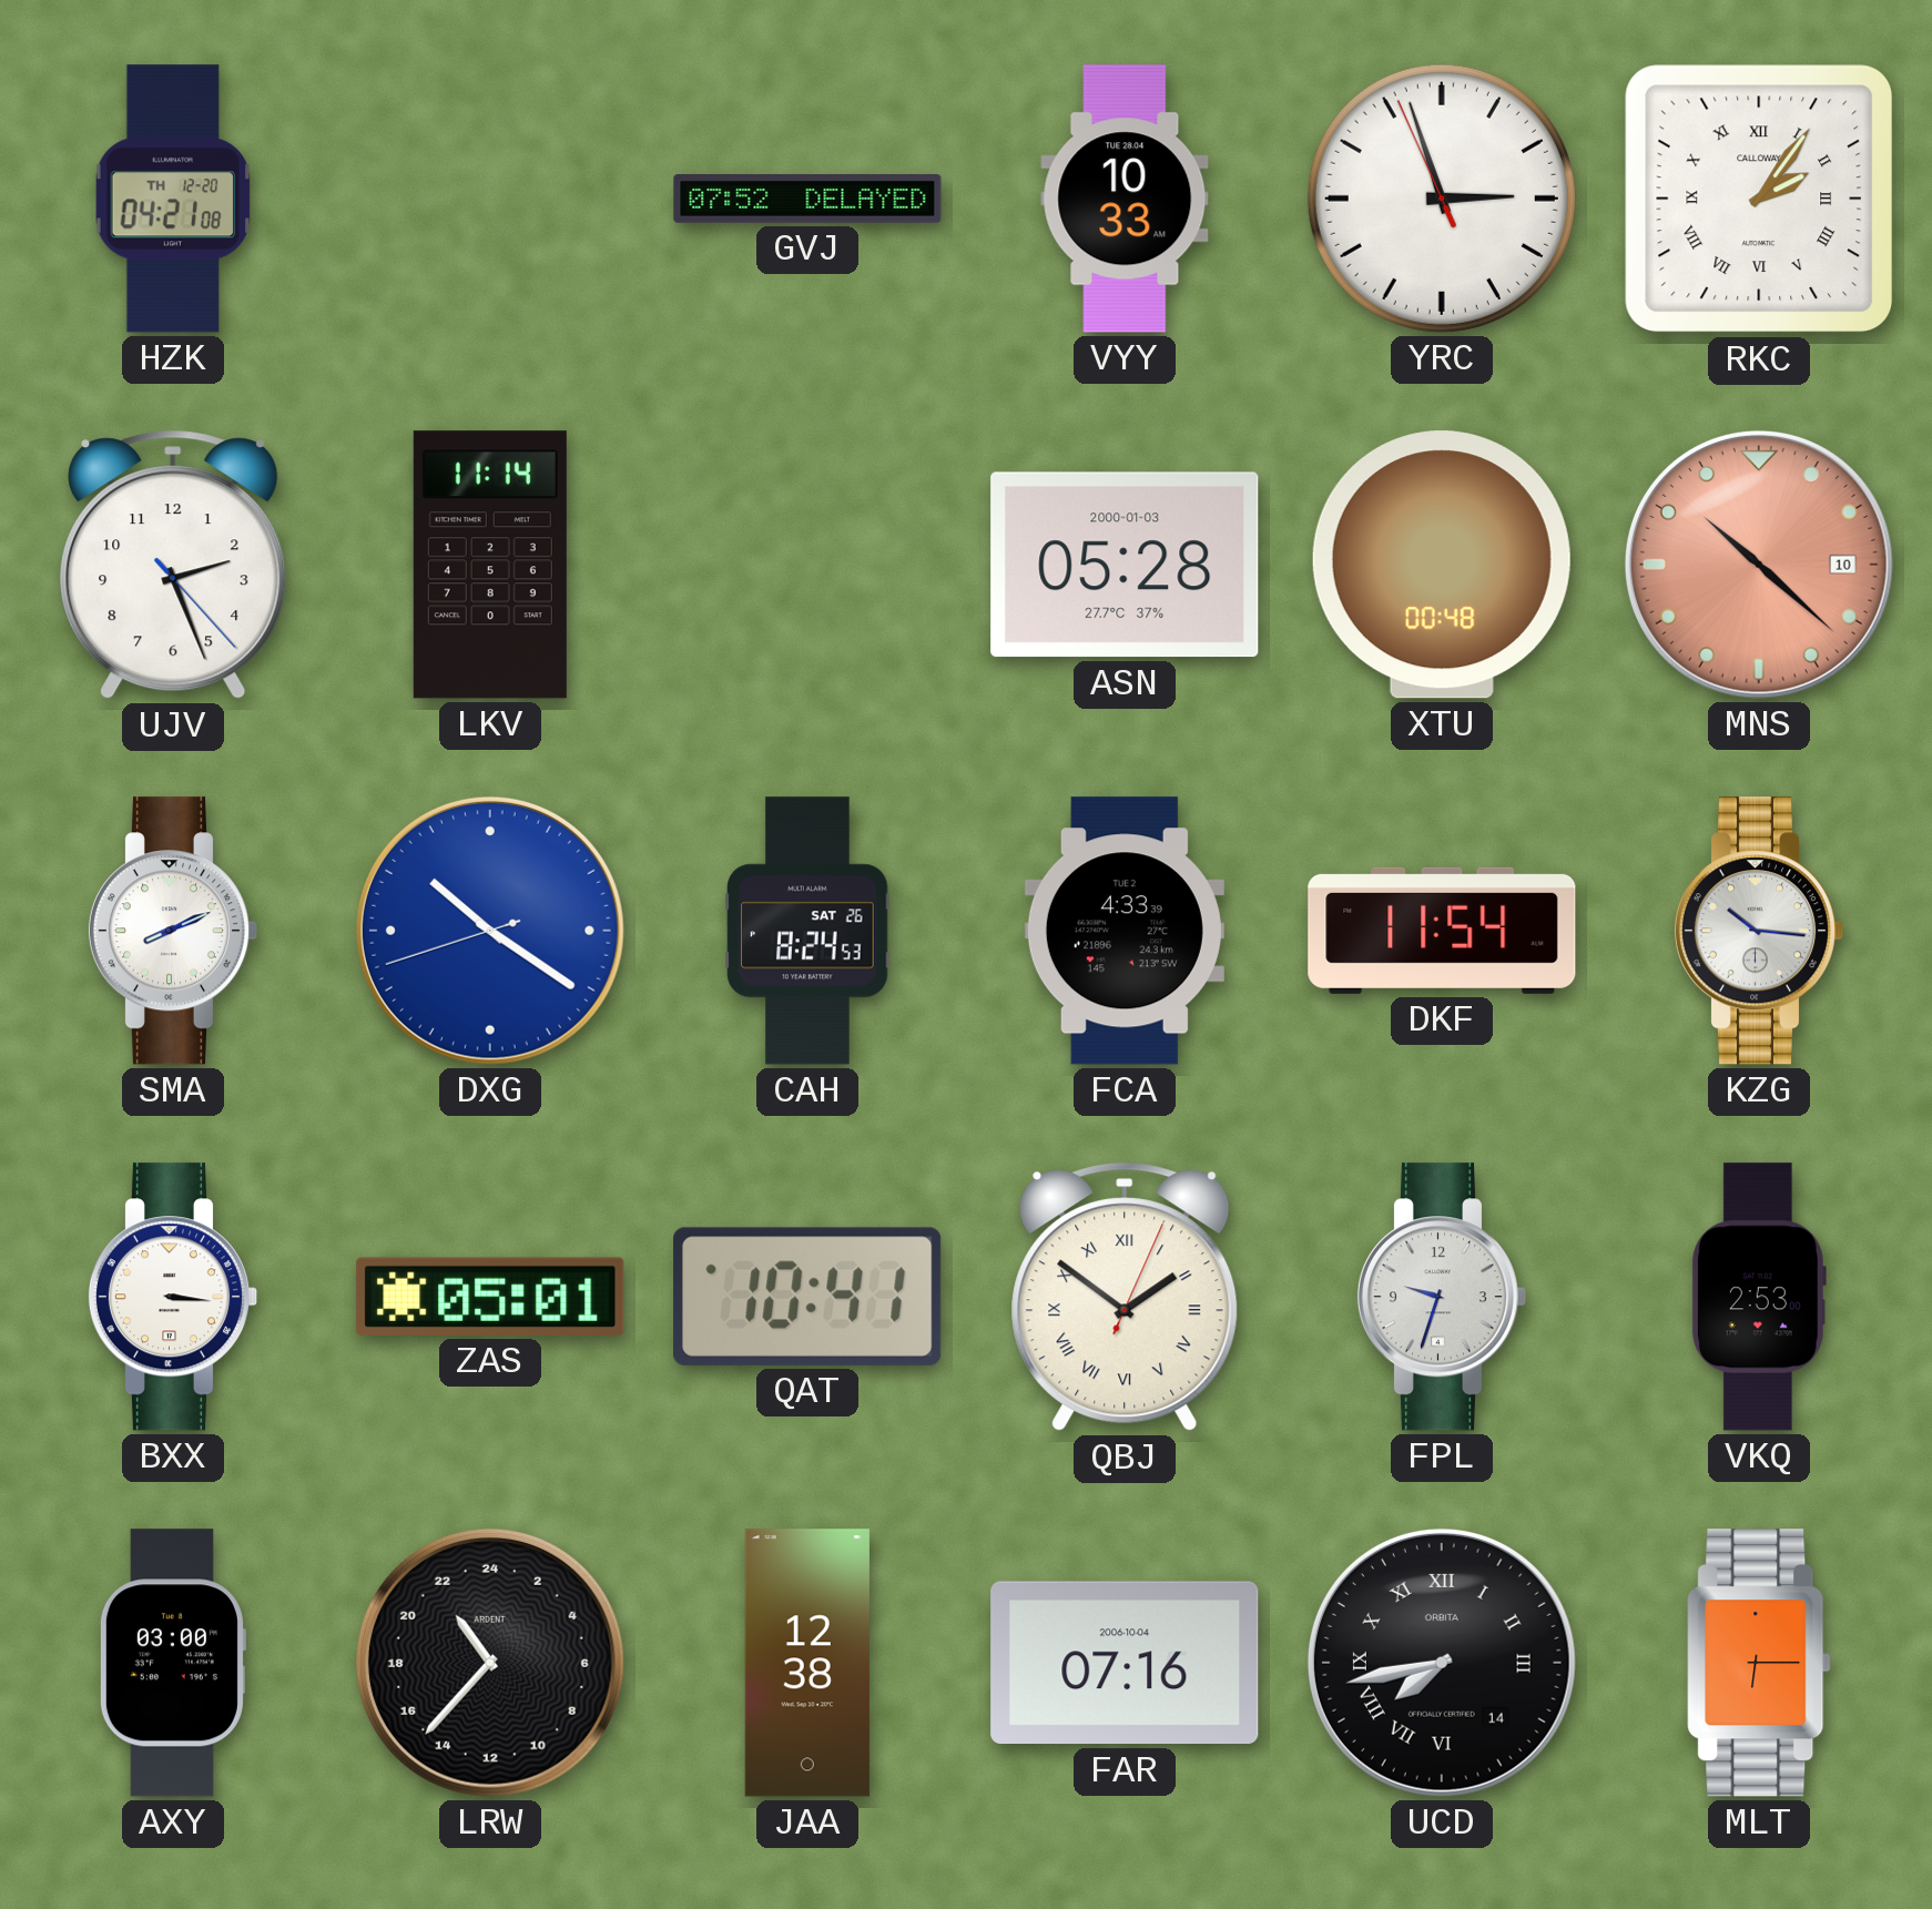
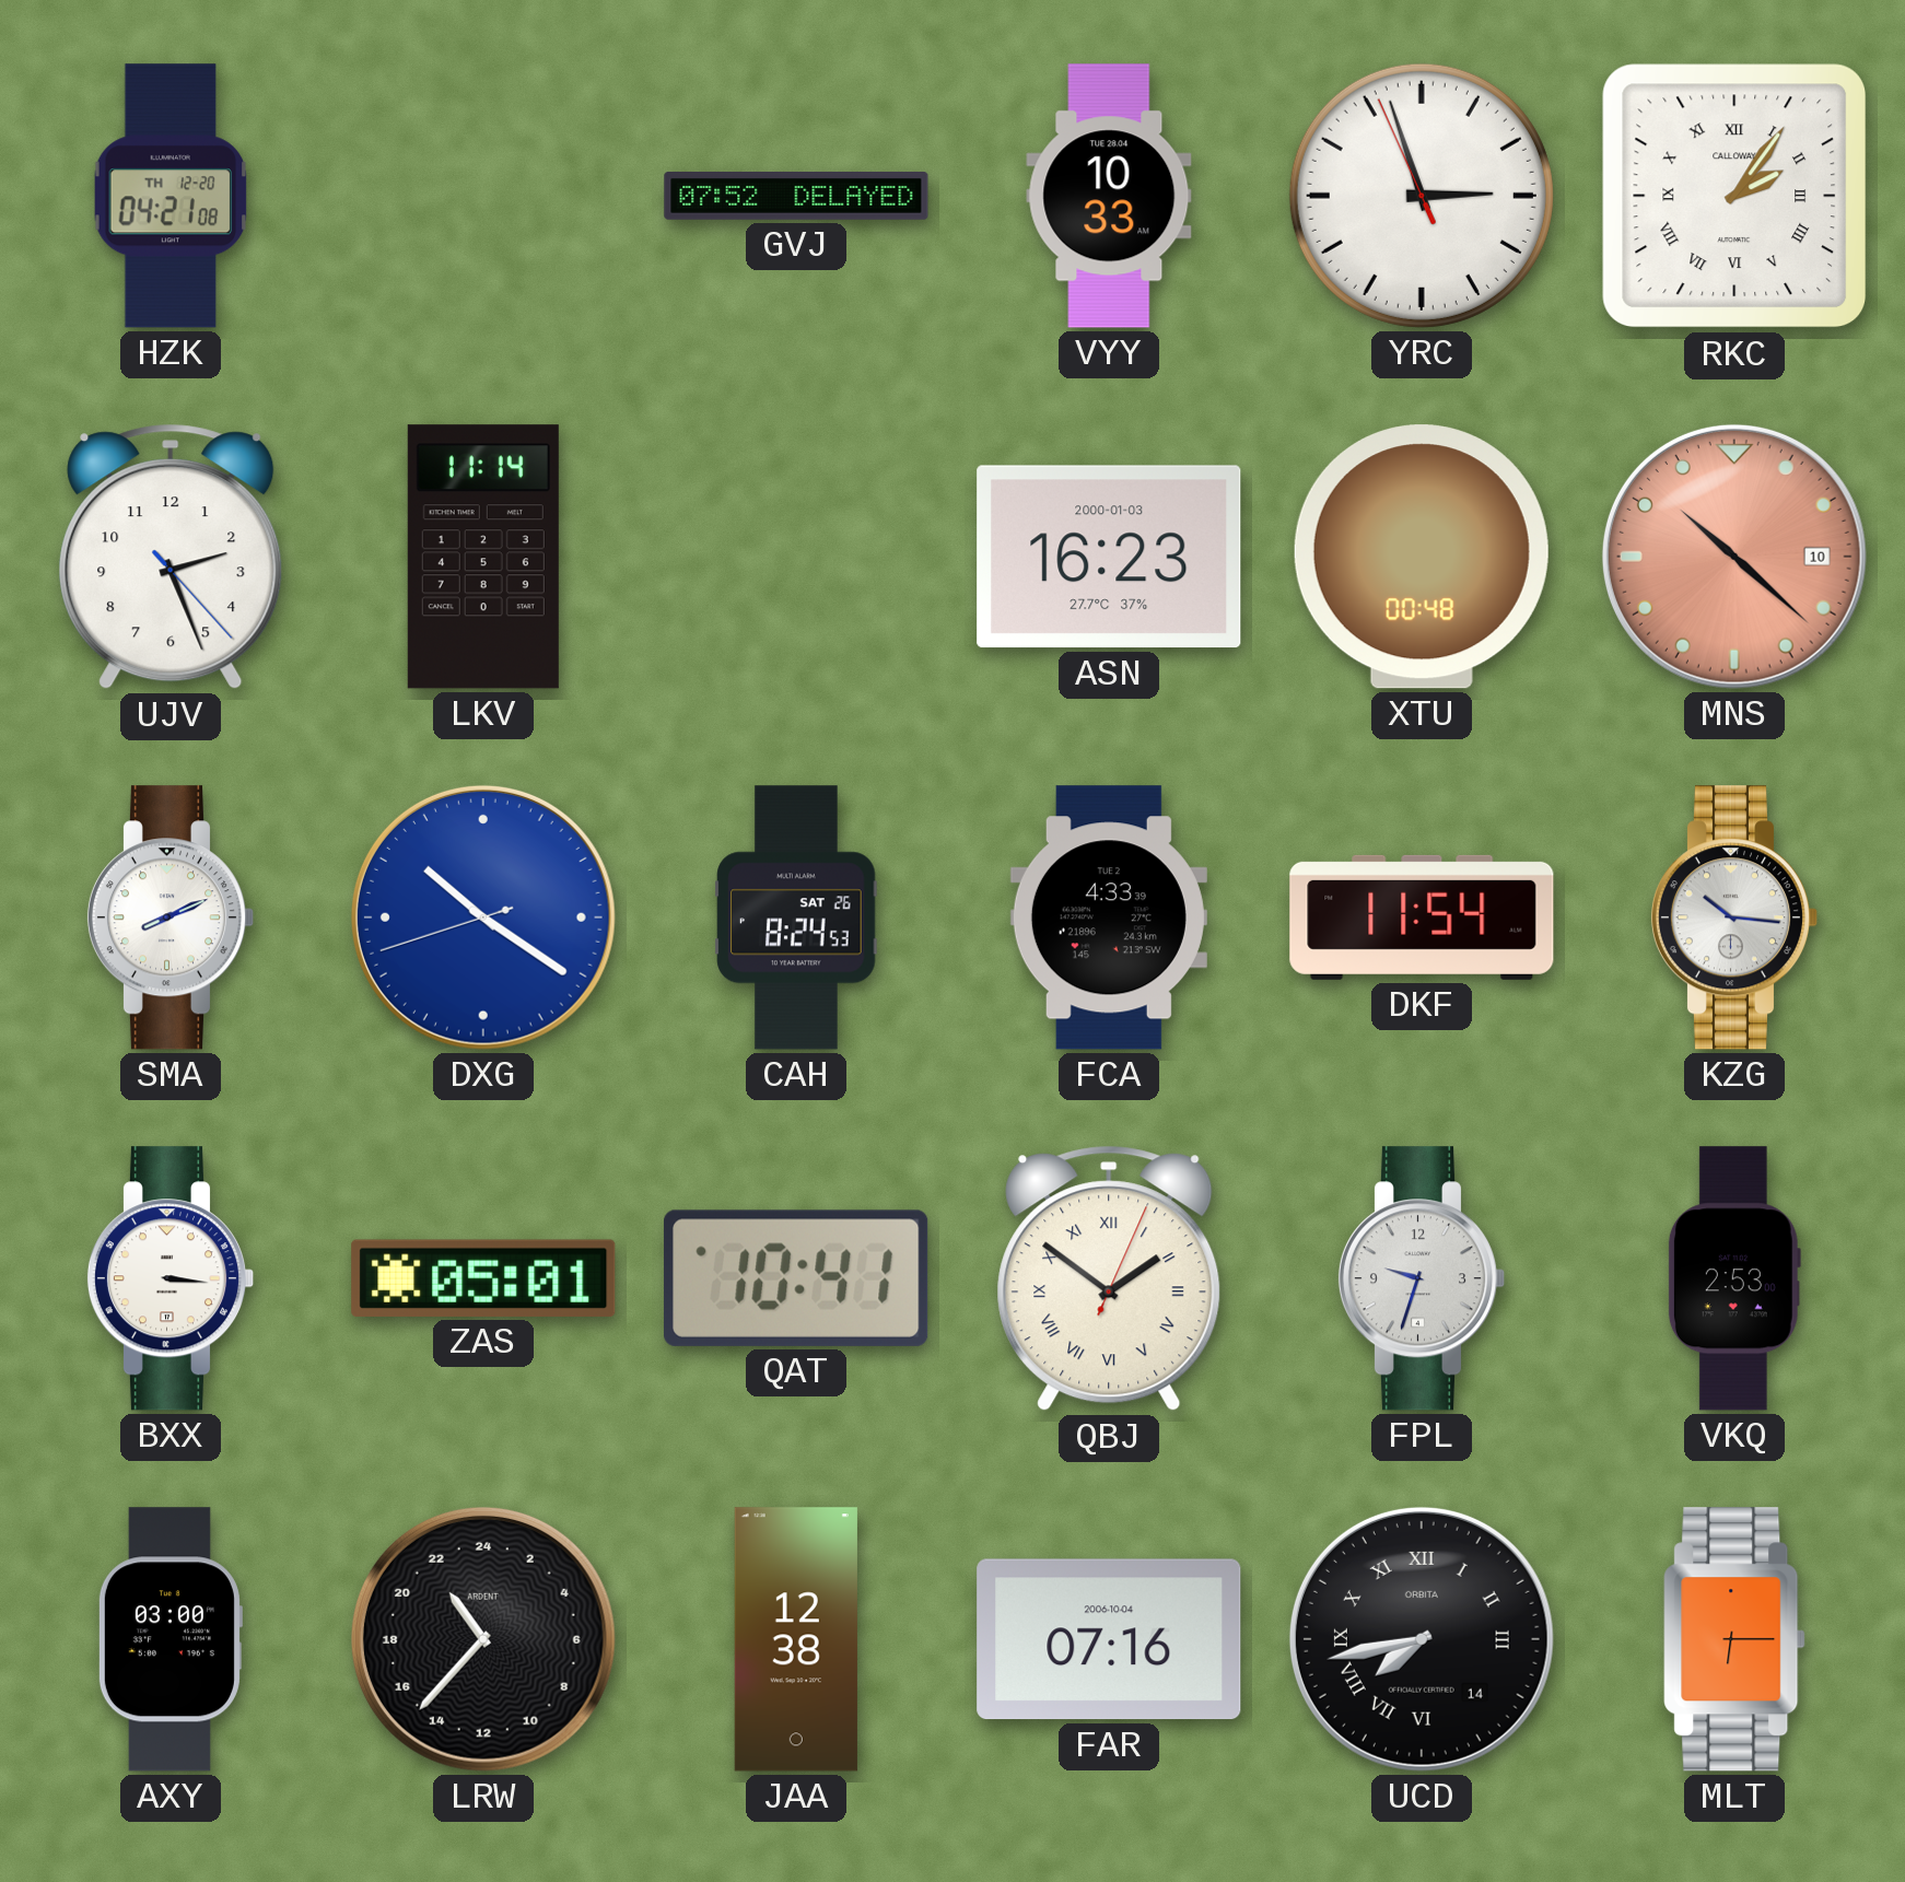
ASN: 05:28 -> 16:23
